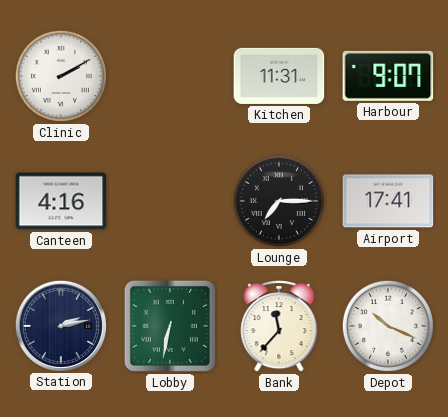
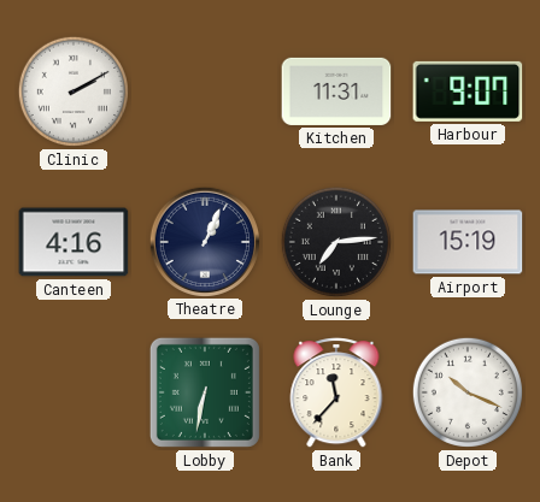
Theatre: none -> 1:04
Lounge: 7:15 -> 7:14
Airport: 17:41 -> 15:19
Station: 2:13 -> none
